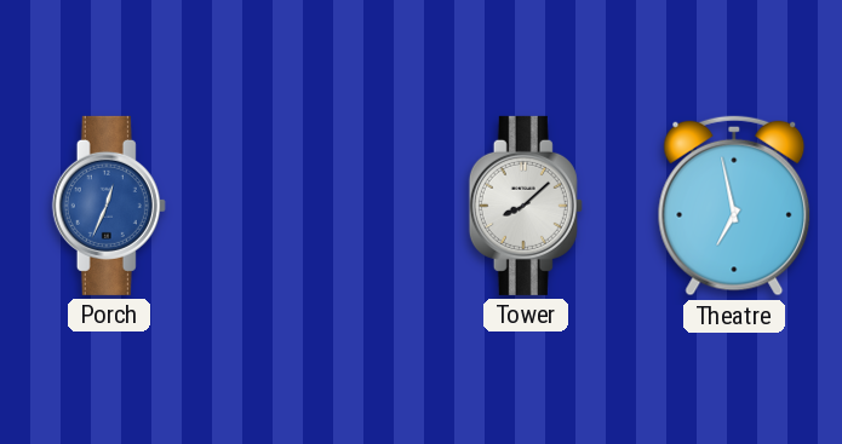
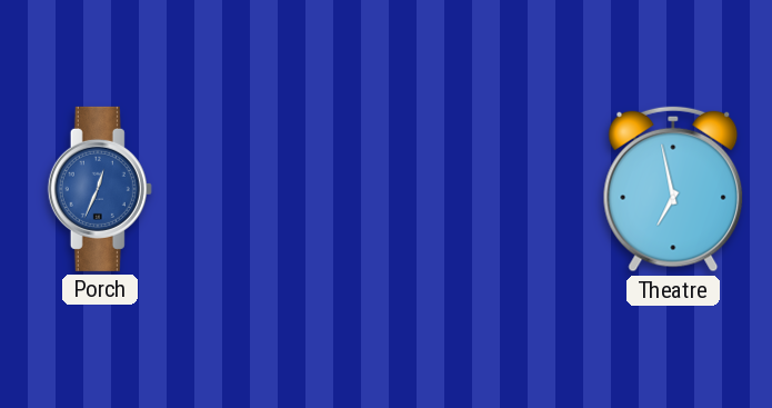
Tower: 8:08 -> none
